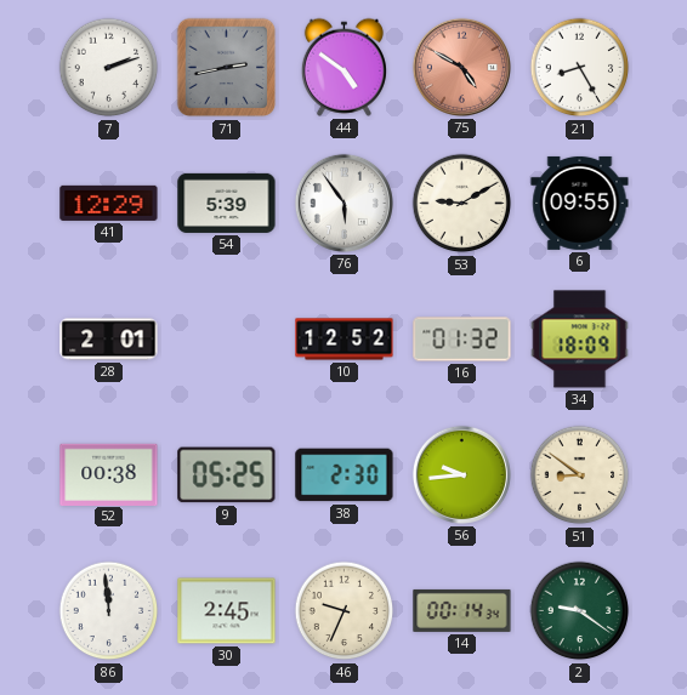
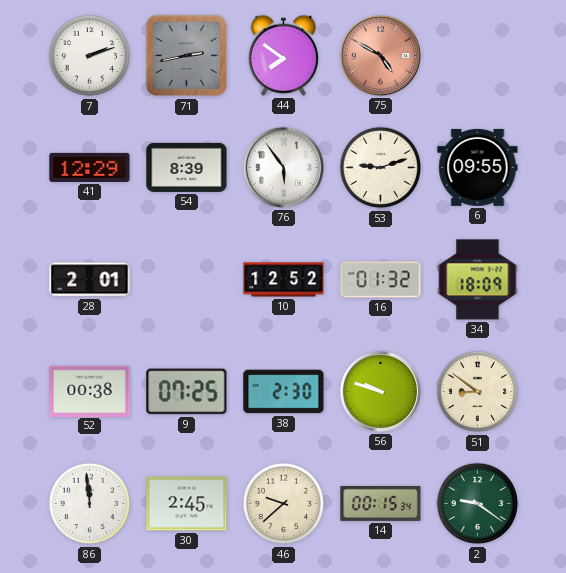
44: 4:51 -> 7:51
21: 8:25 -> none
54: 5:39 -> 8:39
53: 9:10 -> 9:12
9: 05:25 -> 07:25
56: 9:44 -> 9:48
46: 9:34 -> 9:38
14: 00:14 -> 00:15
